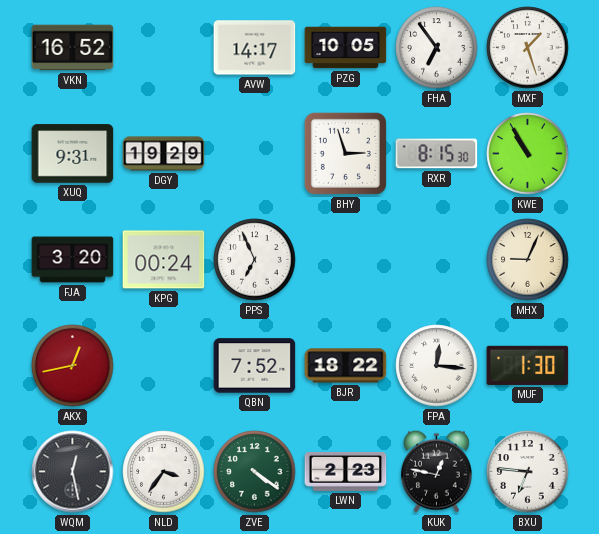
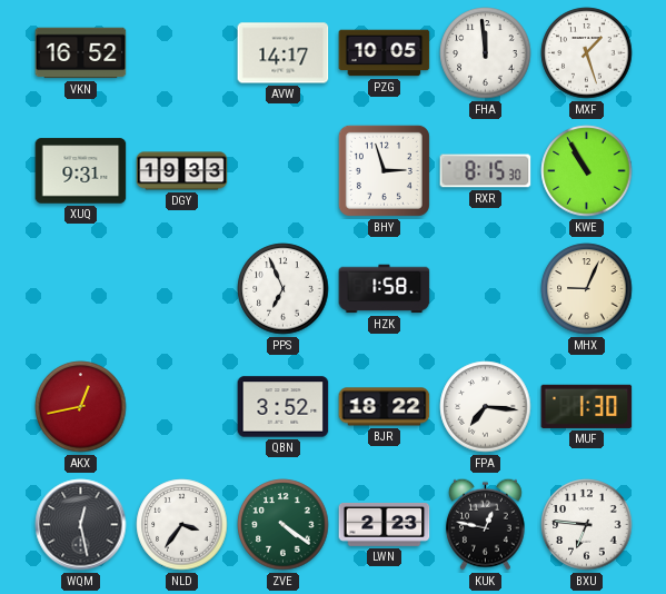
FHA: 6:54 -> 11:59
DGY: 19:29 -> 19:33
FJA: 3:20 -> none
KPG: 00:24 -> none
HZK: none -> 1:58
QBN: 7:52 -> 3:52
FPA: 12:16 -> 7:16
